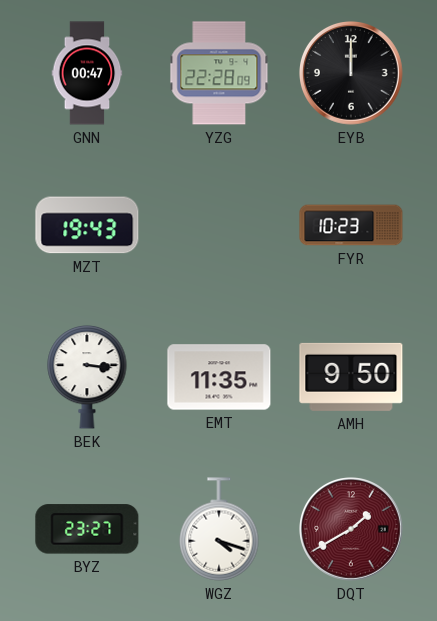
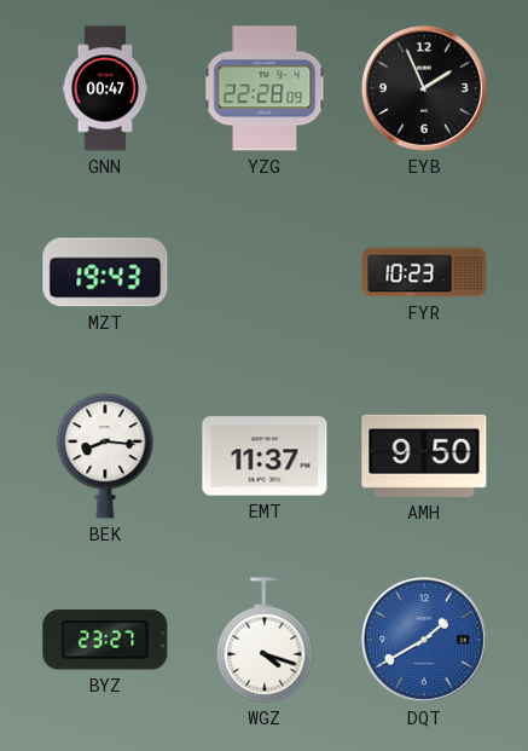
EYB: 12:00 -> 1:56
BEK: 3:16 -> 8:16
EMT: 11:35 -> 11:37
DQT dial: burgundy -> blue
